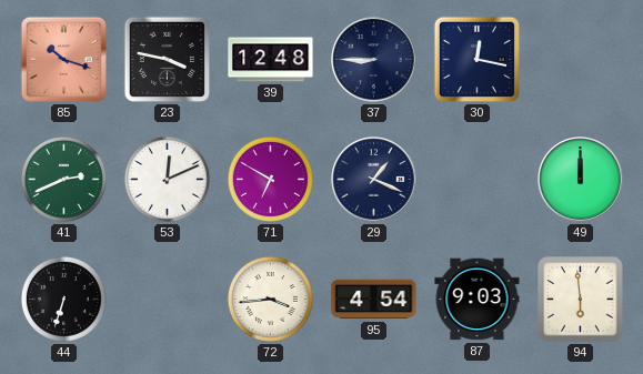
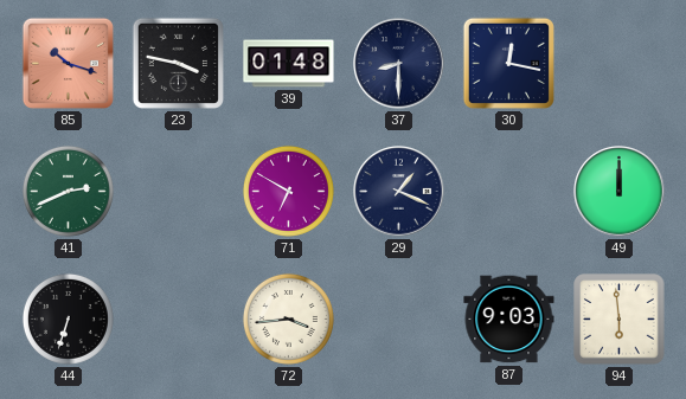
39: 12:48 -> 01:48
37: 8:45 -> 8:30
53: 12:11 -> none
95: 4:54 -> none
